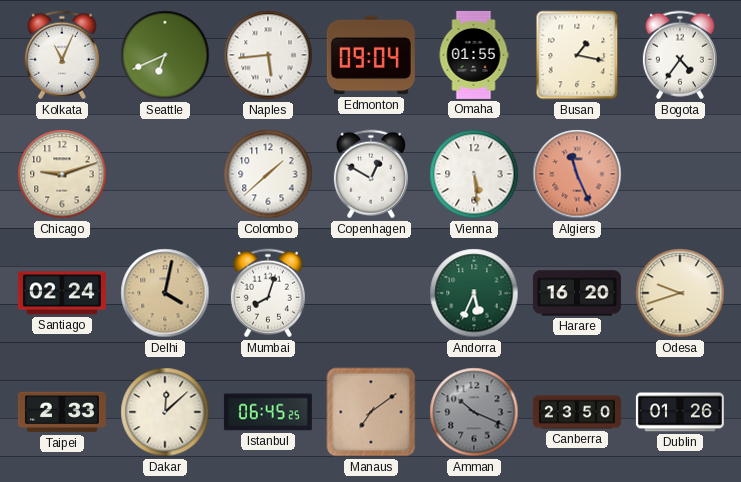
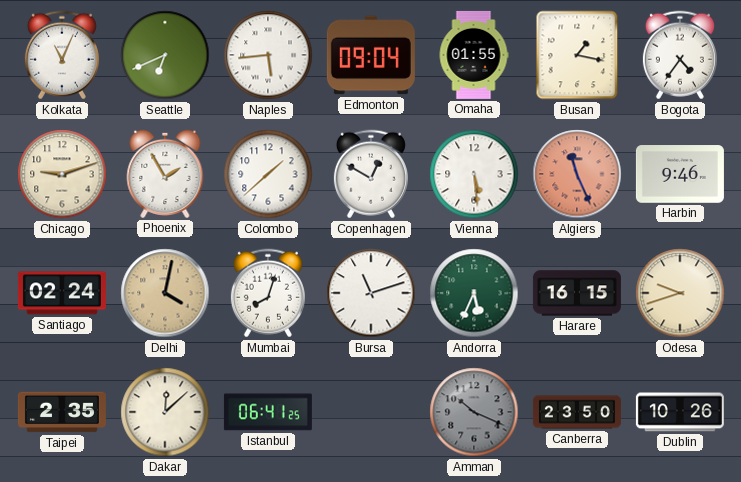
Phoenix: none -> 1:55
Harbin: none -> 9:46
Bursa: none -> 11:12
Harare: 16:20 -> 16:15
Taipei: 2:33 -> 2:35
Istanbul: 06:45 -> 06:41
Manaus: 7:09 -> none
Dublin: 01:26 -> 10:26
